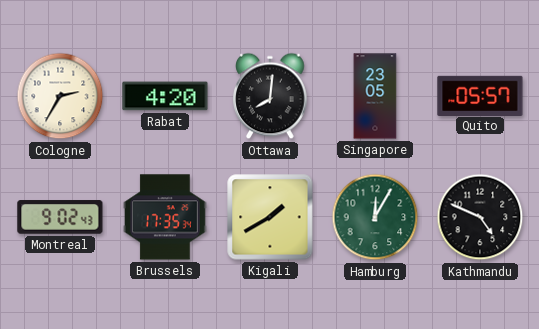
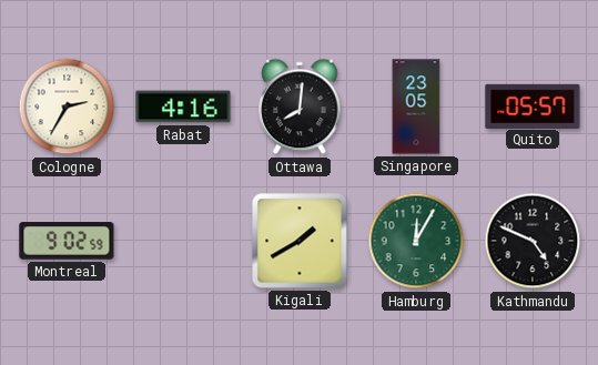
Rabat: 4:20 -> 4:16
Montreal: 9:02:43 -> 9:02:59
Brussels: 17:35 -> none
